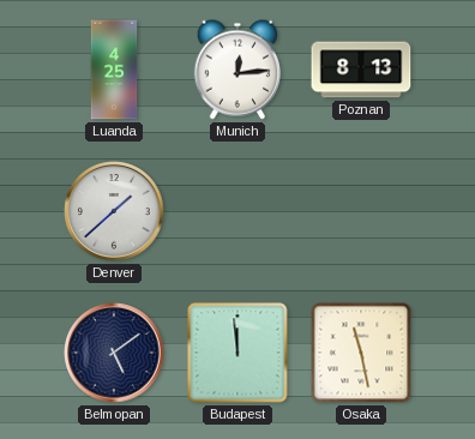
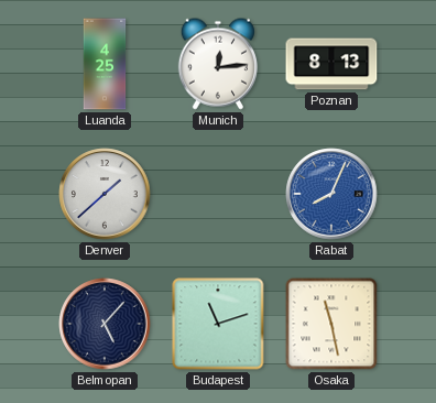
Rabat: none -> 8:04
Belmopan: 5:09 -> 5:07
Budapest: 11:59 -> 11:12
